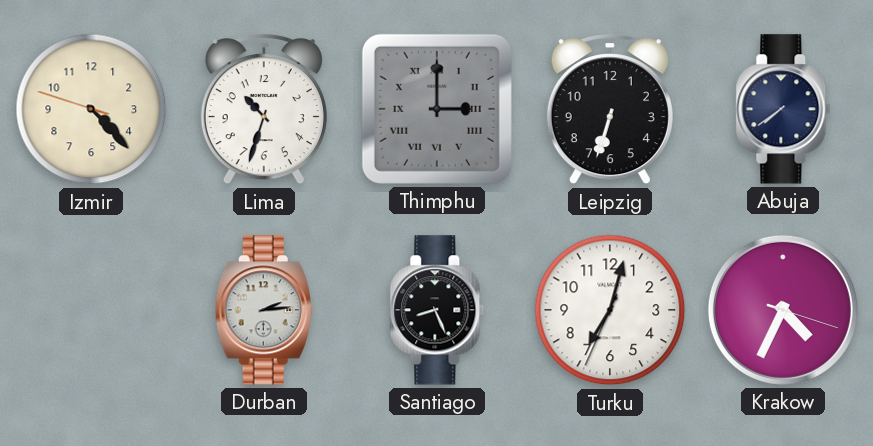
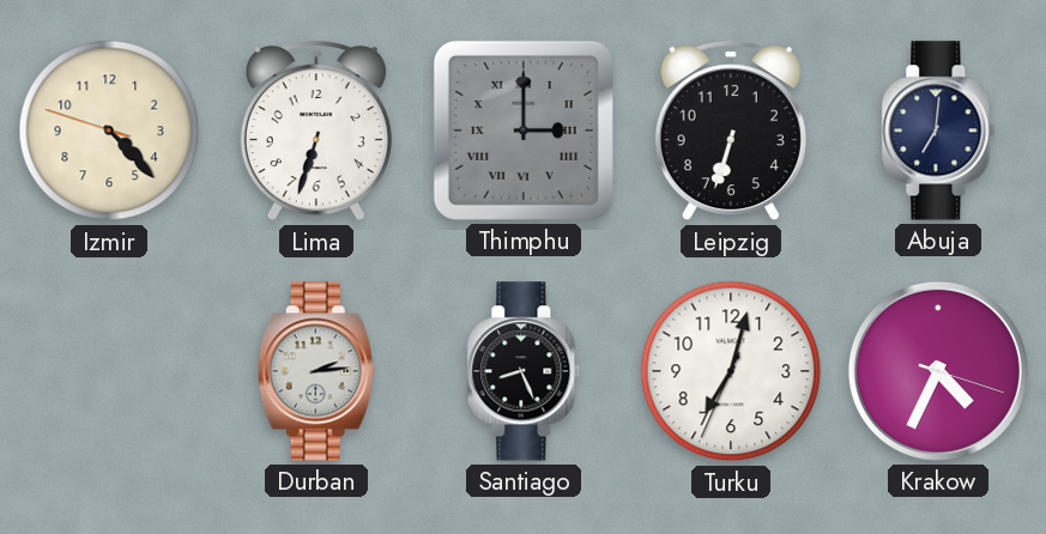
Lima: 10:33 -> 6:33
Abuja: 7:39 -> 7:01
